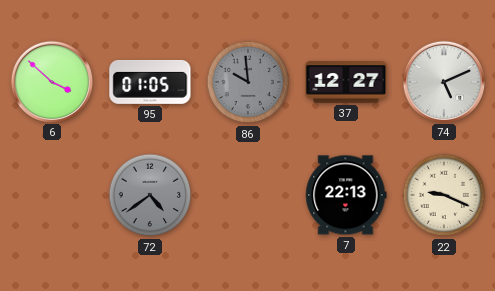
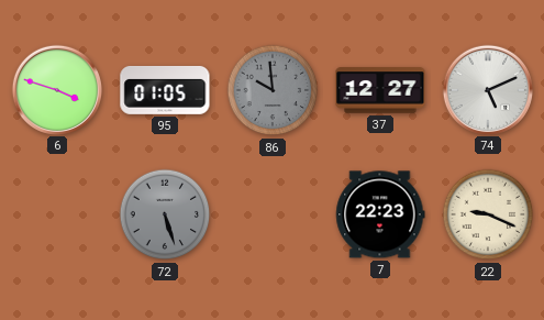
6: 3:52 -> 3:48
72: 4:39 -> 5:27
7: 22:13 -> 22:23
